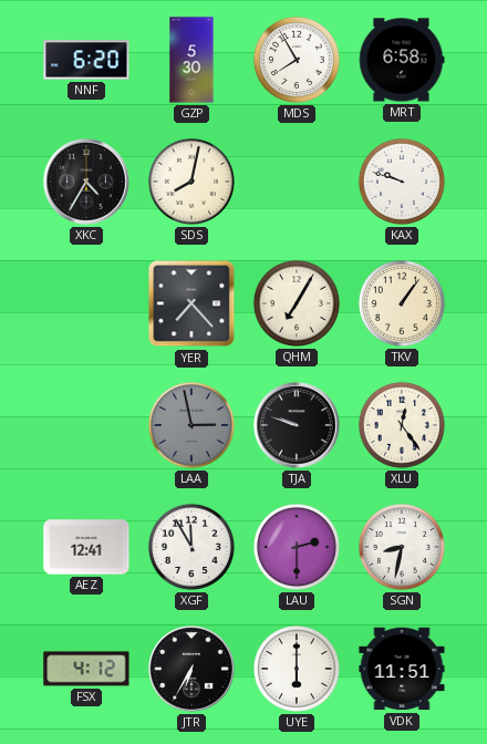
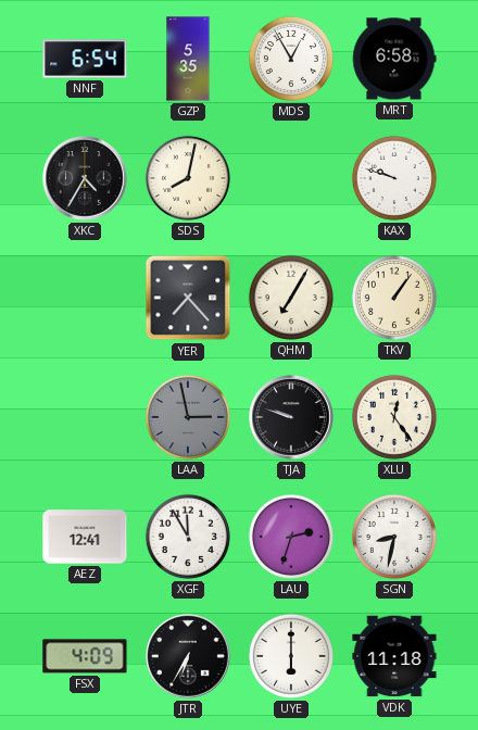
NNF: 6:20 -> 6:54
GZP: 5:30 -> 5:35
MDS: 7:55 -> 12:55
LAU: 2:30 -> 2:33
FSX: 4:12 -> 4:09
VDK: 11:51 -> 11:18
